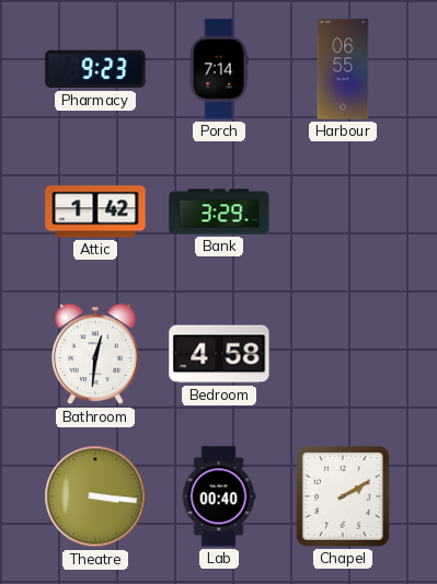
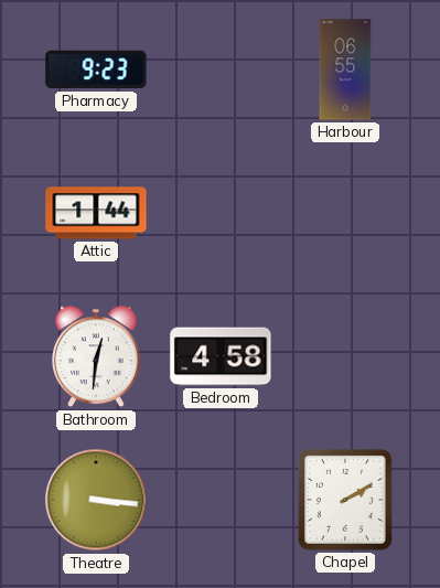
Porch: 7:14 -> none
Attic: 1:42 -> 1:44
Bank: 3:29 -> none
Lab: 00:40 -> none
